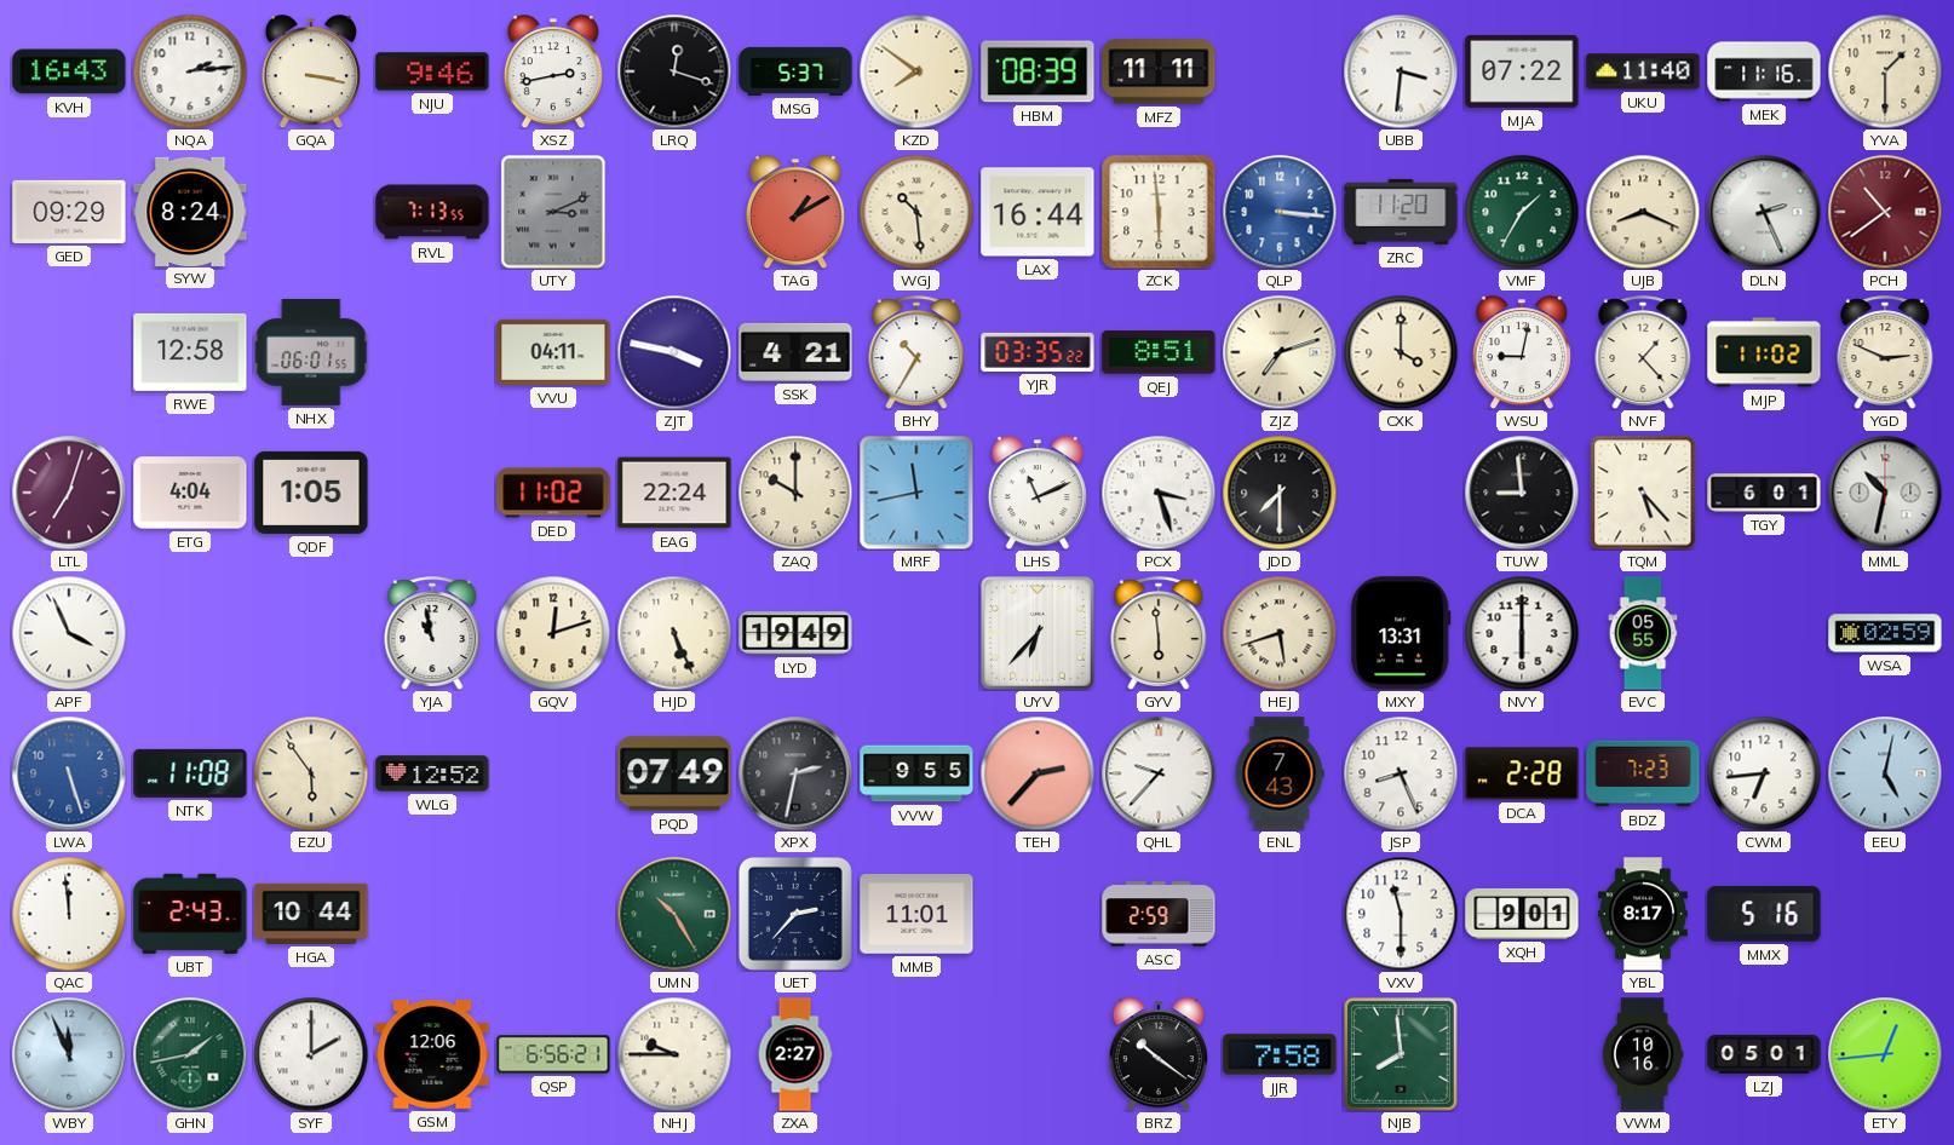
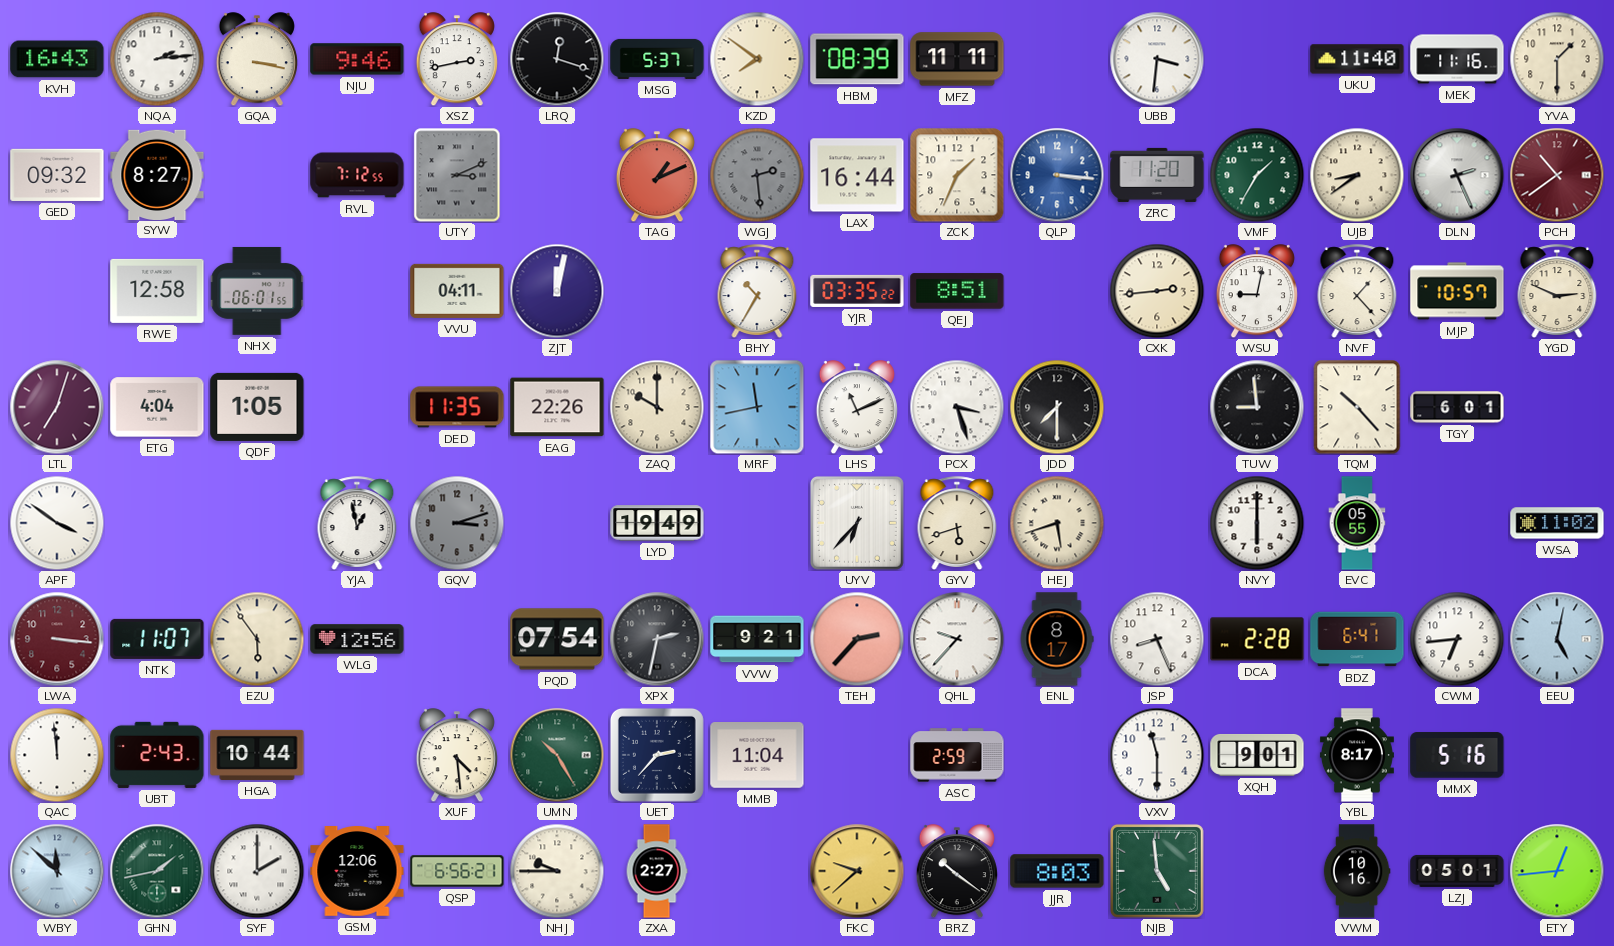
MJA: 07:22 -> none
GED: 09:29 -> 09:32
SYW: 8:24 -> 8:27
RVL: 7:13 -> 7:12
TAG: 1:10 -> 1:11
WGJ: 10:29 -> 2:29
WGJ dial: cream -> grey
ZCK: 5:59 -> 1:34
UJB: 8:19 -> 8:39
ZJT: 3:47 -> 12:02
SSK: 4:21 -> none
ZJZ: 7:12 -> none
CXK: 4:00 -> 2:44
MJP: 11:02 -> 10:57
DED: 11:02 -> 11:35
EAG: 22:24 -> 22:26
TQM: 5:23 -> 10:23
MML: 10:32 -> none
APF: 3:56 -> 3:51
YJA: 10:58 -> 12:58
GQV: 12:12 -> 3:12
GQV dial: cream -> grey
HJD: 5:26 -> none
GYV: 5:59 -> 5:42
MXY: 13:31 -> none
WSA: 02:59 -> 11:02
LWA: 5:27 -> 3:16
LWA dial: blue -> burgundy
NTK: 11:08 -> 11:07
WLG: 12:52 -> 12:56
PQD: 07:49 -> 07:54
VVW: 9:55 -> 9:21
ENL: 7:43 -> 8:17
BDZ: 7:23 -> 6:41
XUF: none -> 4:29
MMB: 11:01 -> 11:04
WBY: 11:56 -> 11:52
FKC: none -> 9:38
JJR: 7:58 -> 8:03
NJB: 7:59 -> 4:59
